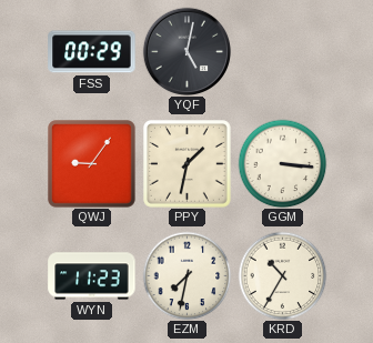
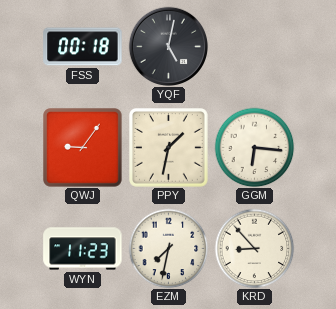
FSS: 00:29 -> 00:18
GGM: 3:16 -> 6:16
KRD: 10:35 -> 8:53
